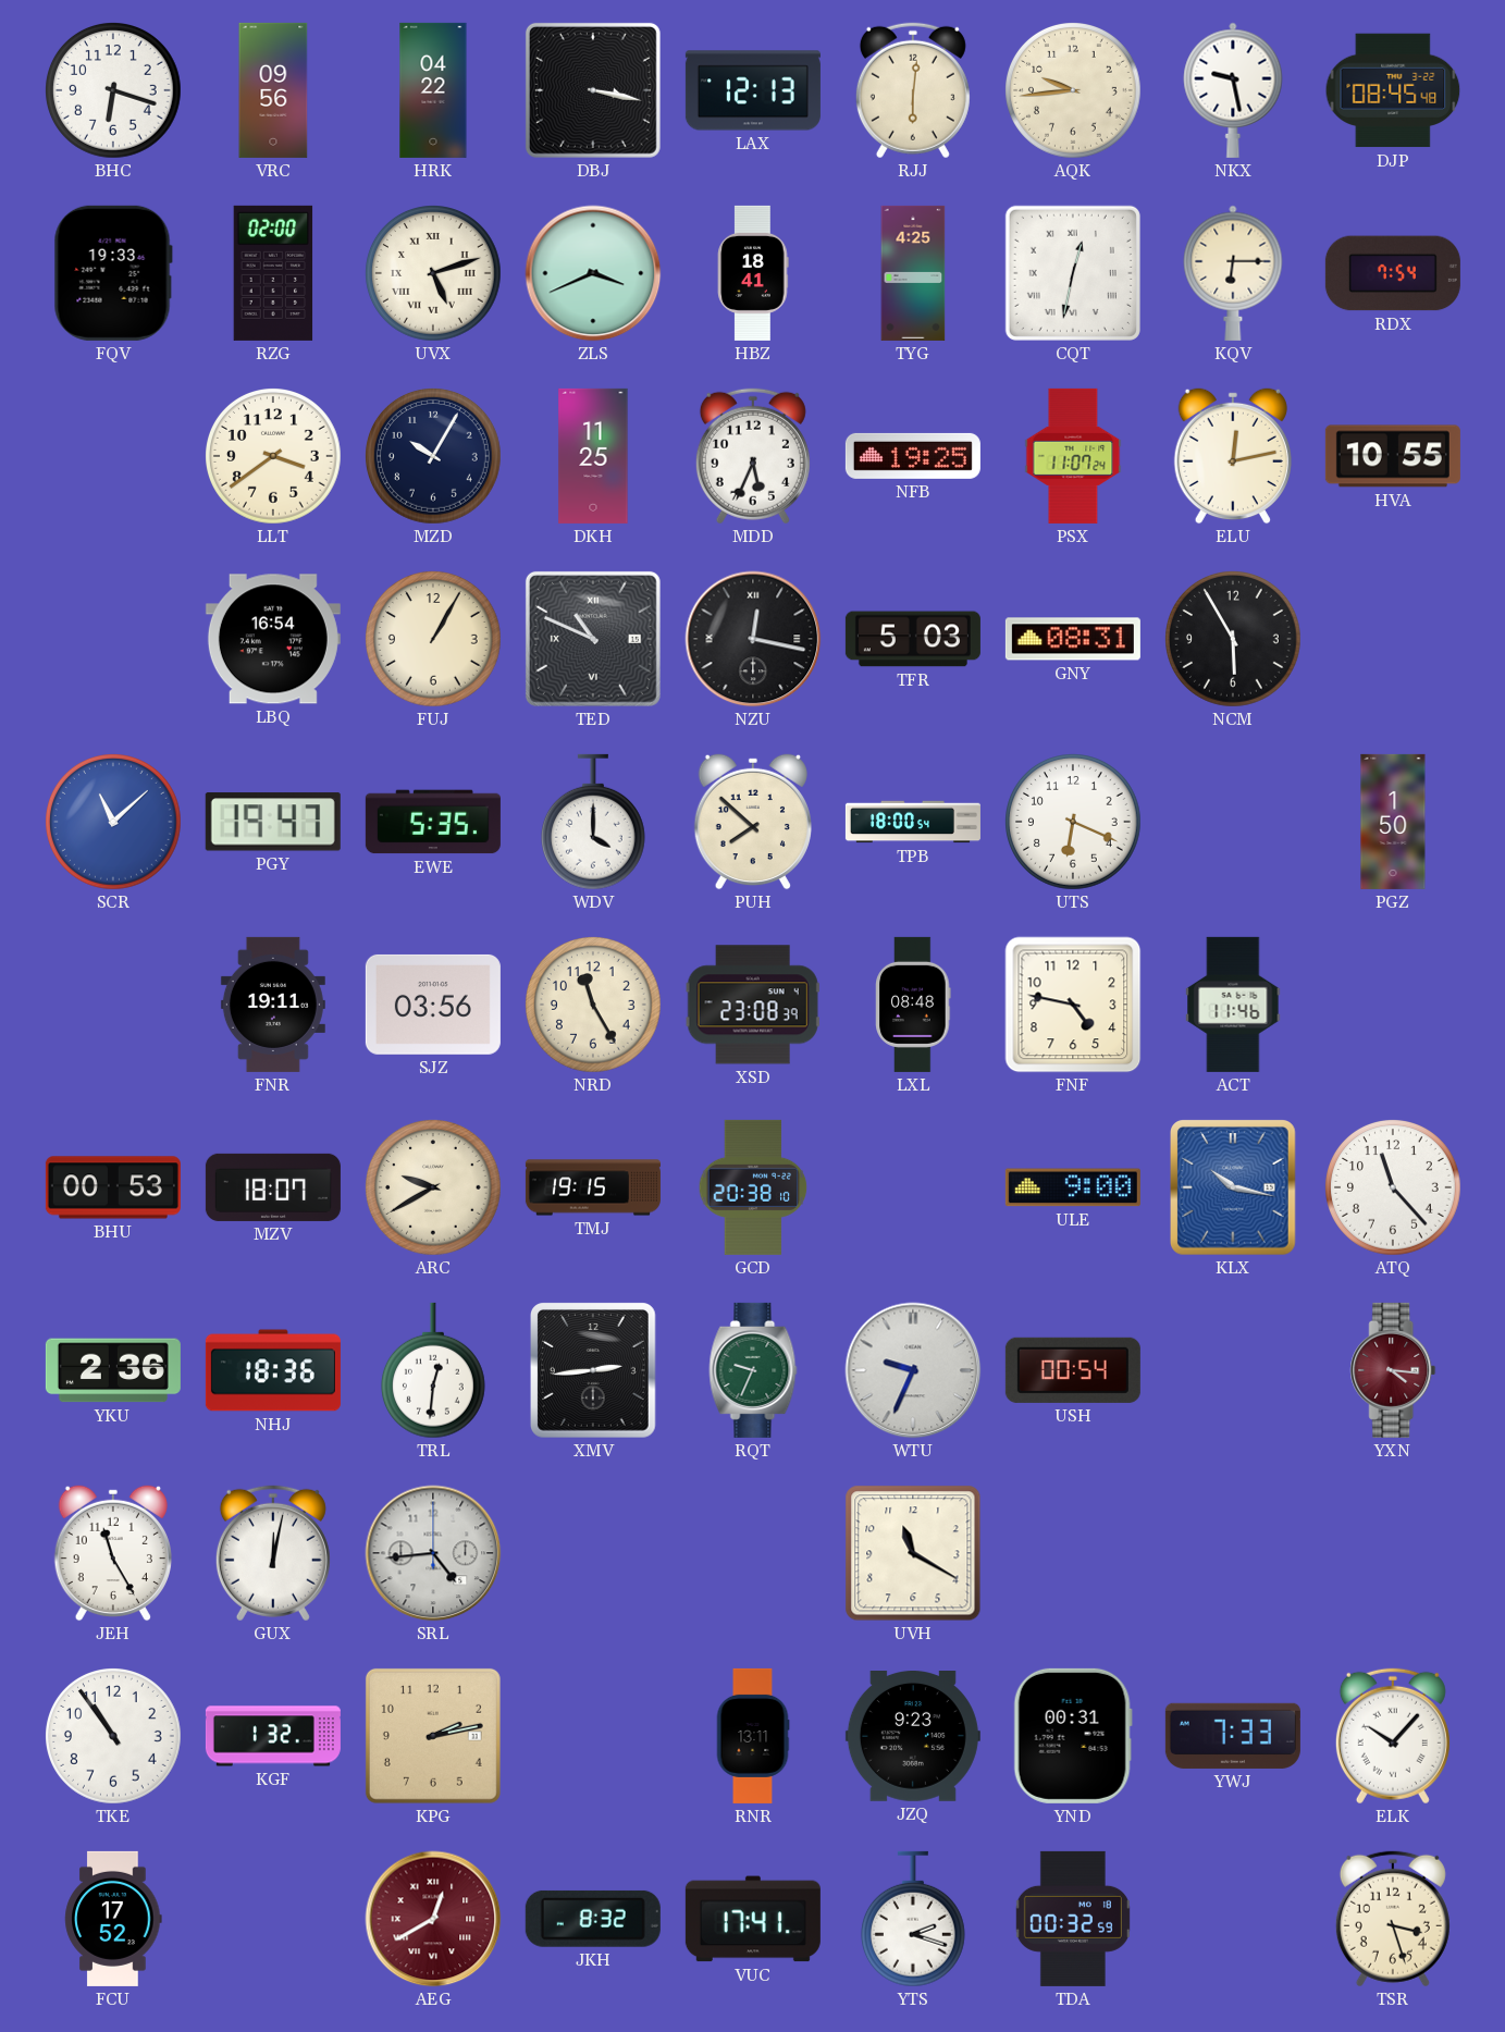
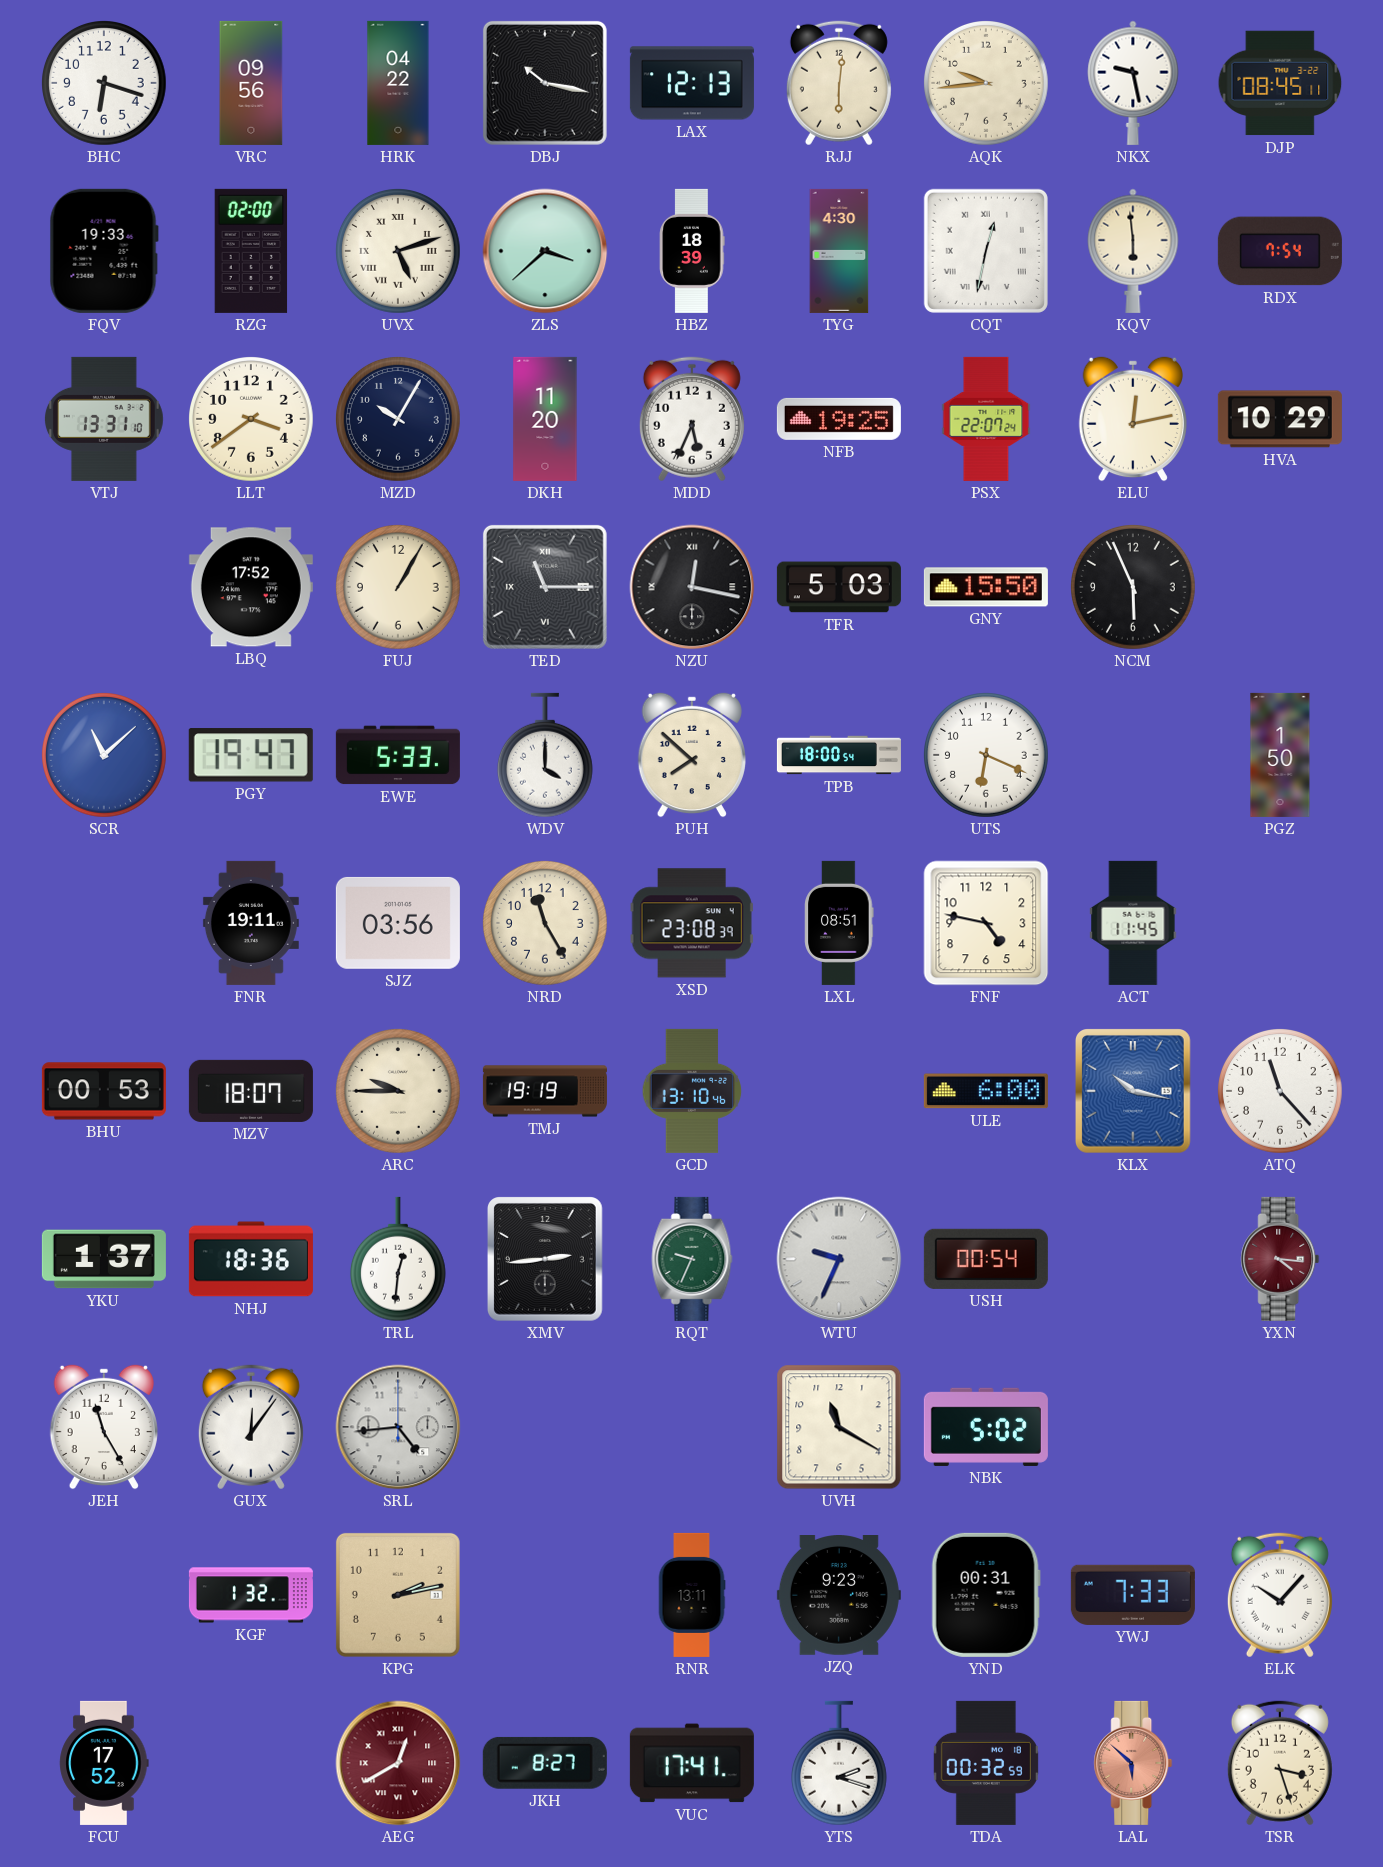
DBJ: 3:17 -> 10:17
DJP: 08:45:48 -> 08:45:11
ZLS: 3:41 -> 3:38
HBZ: 18:41 -> 18:39
TYG: 4:25 -> 4:30
KQV: 6:15 -> 5:59
VTJ: none -> 13:31
DKH: 11:25 -> 11:20
PSX: 11:07 -> 22:07
HVA: 10:55 -> 10:29
LBQ: 16:54 -> 17:52
TED: 10:49 -> 11:15
GNY: 08:31 -> 15:50
NCM: 5:55 -> 5:56
EWE: 5:35 -> 5:33
LXL: 08:48 -> 08:51
ACT: 11:46 -> 11:45
ARC: 9:40 -> 9:45
TMJ: 19:15 -> 19:19
GCD: 20:38 -> 13:10
ULE: 9:00 -> 6:00
YKU: 2:36 -> 1:37
GUX: 12:02 -> 12:06
NBK: none -> 5:02
TKE: 10:54 -> none
JKH: 8:32 -> 8:27
LAL: none -> 5:52
